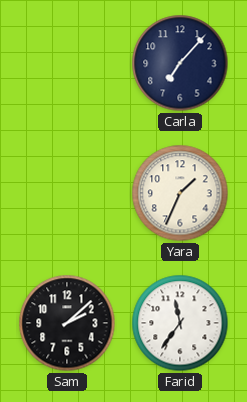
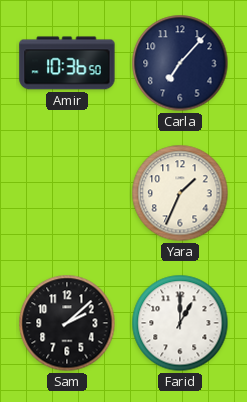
Amir: none -> 10:36
Farid: 11:36 -> 1:00
